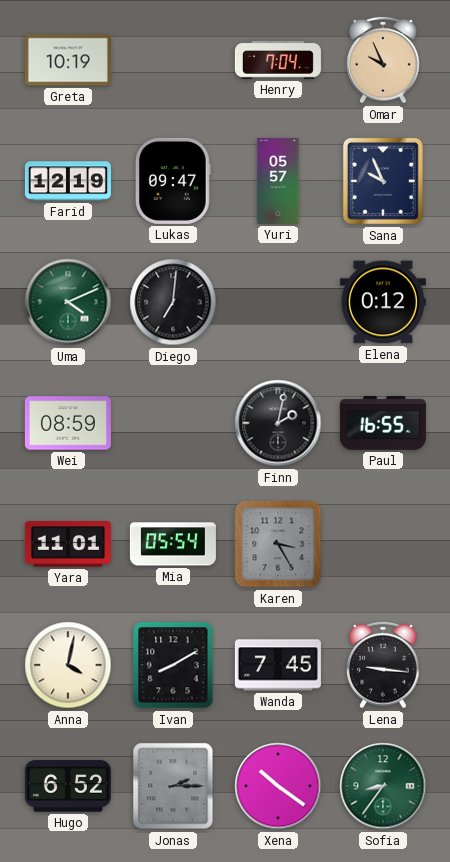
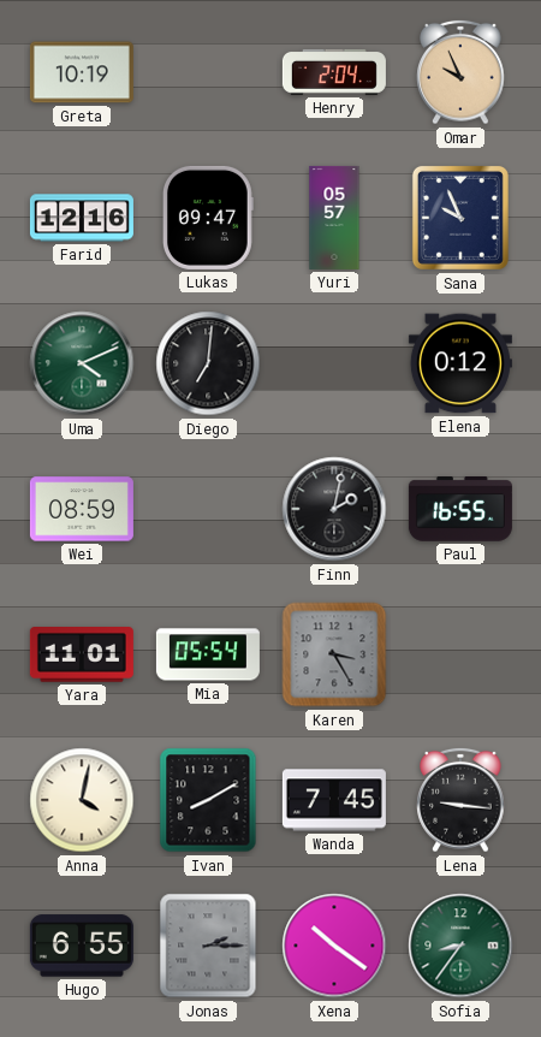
Henry: 7:04 -> 2:04
Farid: 12:19 -> 12:16
Hugo: 6:52 -> 6:55
